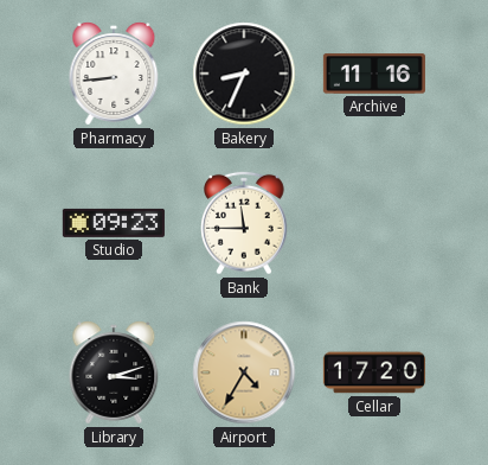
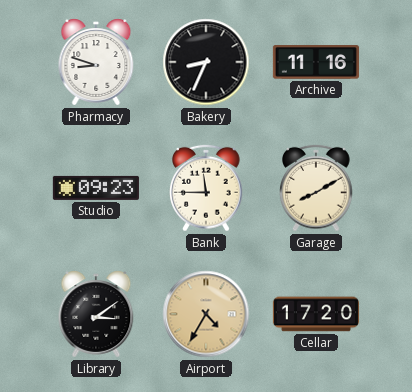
Pharmacy: 8:44 -> 8:48
Garage: none -> 8:10
Library: 3:12 -> 3:09
